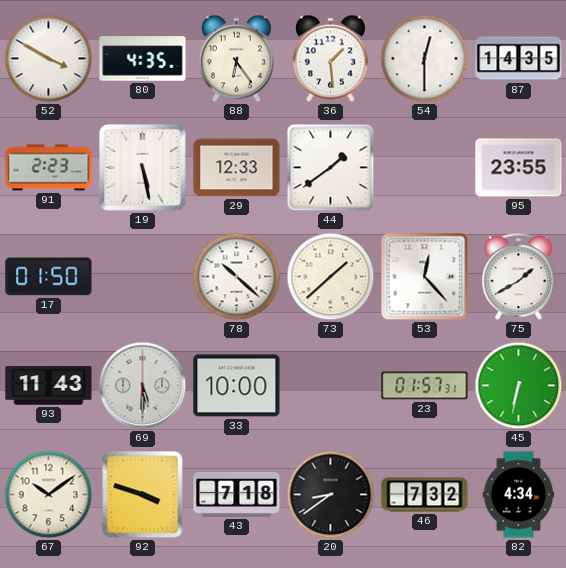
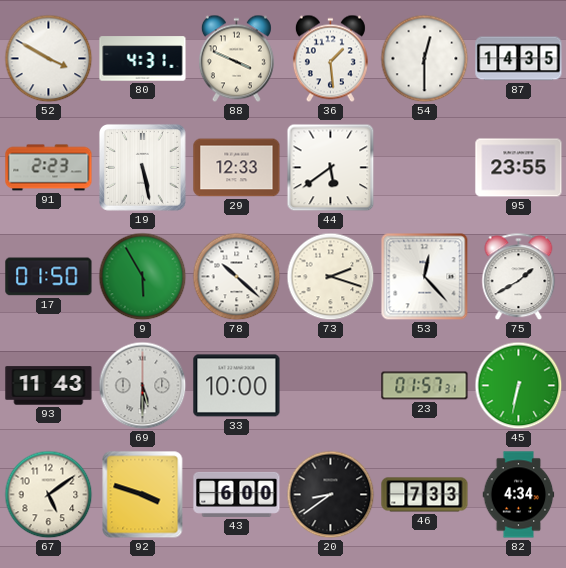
80: 4:35 -> 4:31
88: 6:24 -> 3:49
44: 1:39 -> 5:39
9: none -> 5:55
73: 1:38 -> 2:18
67: 10:09 -> 5:09
43: 7:18 -> 6:00
46: 7:32 -> 7:33
